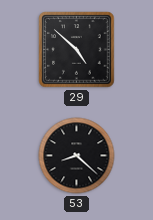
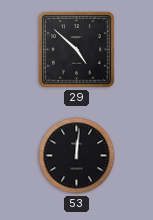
53: 8:22 -> 12:01
